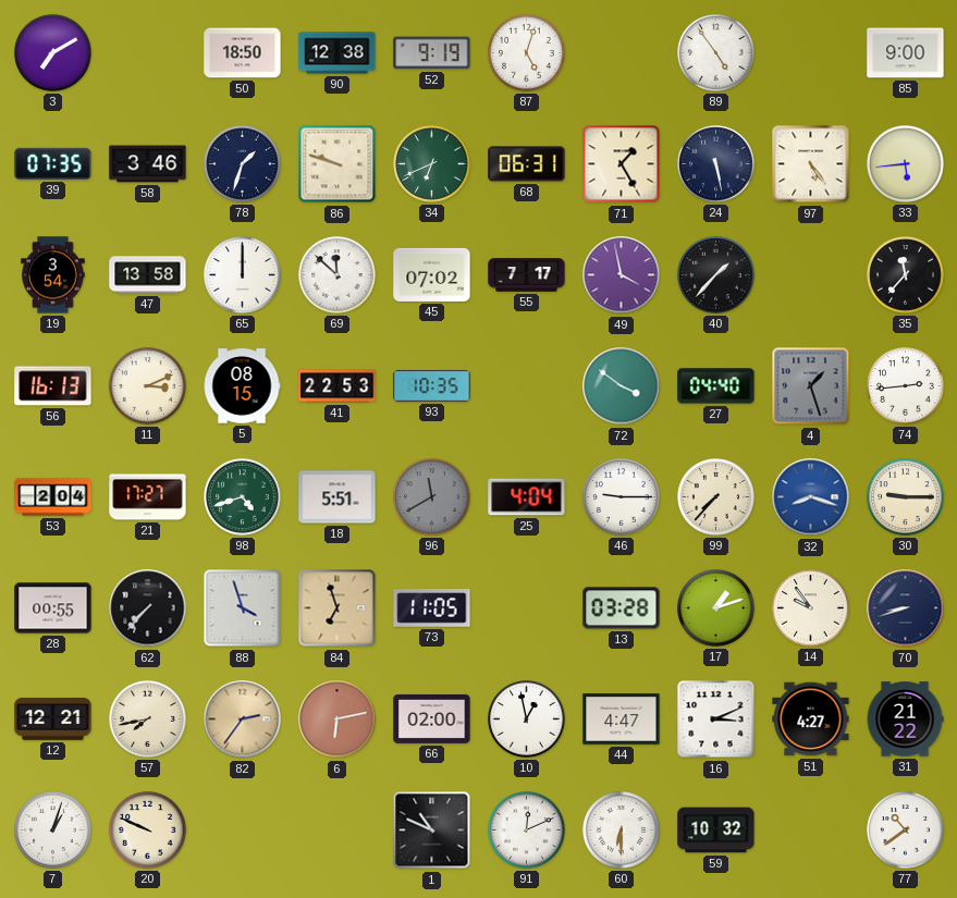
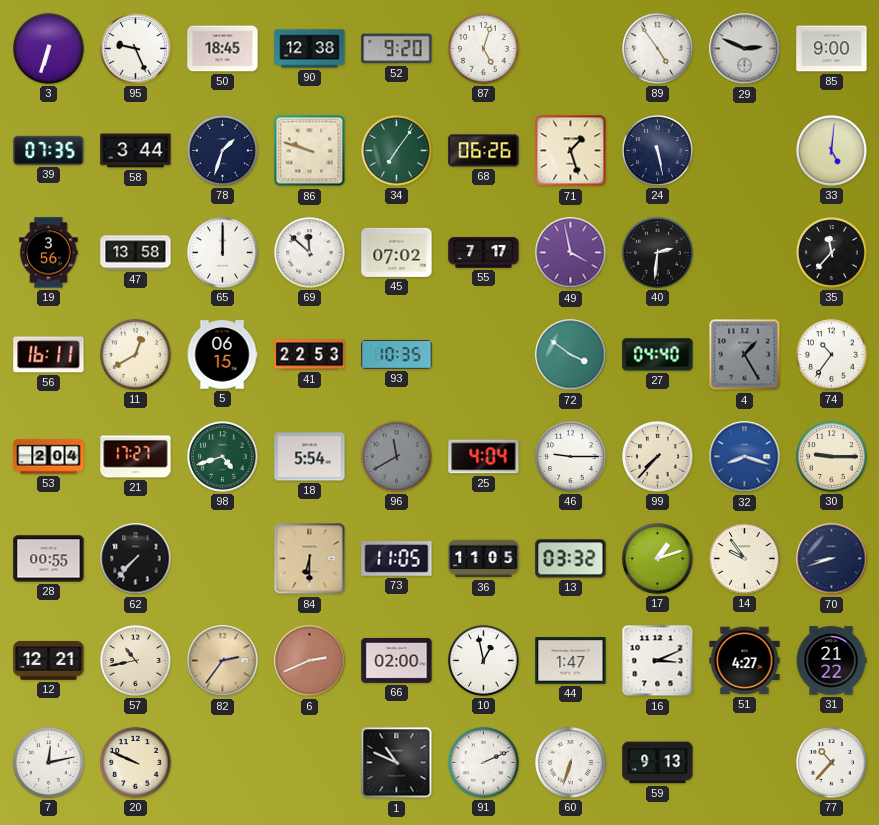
3: 7:10 -> 6:33
95: none -> 9:26
50: 18:50 -> 18:45
52: 9:19 -> 9:20
29: none -> 2:49
58: 3:46 -> 3:44
34: 6:41 -> 7:06
68: 06:31 -> 06:26
71: 1:25 -> 1:27
97: 5:24 -> none
33: 5:44 -> 5:01
19: 3:54 -> 3:56
40: 1:37 -> 2:31
56: 16:13 -> 16:11
11: 3:11 -> 12:40
5: 08:15 -> 06:15
4: 1:27 -> 1:25
74: 2:44 -> 10:36
18: 5:51 -> 5:54
88: 3:57 -> none
84: 6:57 -> 6:30
36: none -> 11:05
13: 03:28 -> 03:32
57: 7:43 -> 10:43
6: 6:13 -> 2:41
44: 4:47 -> 1:47
7: 1:03 -> 12:13
91: 12:11 -> 2:11
60: 6:30 -> 6:33
59: 10:32 -> 9:13
77: 10:39 -> 10:37
